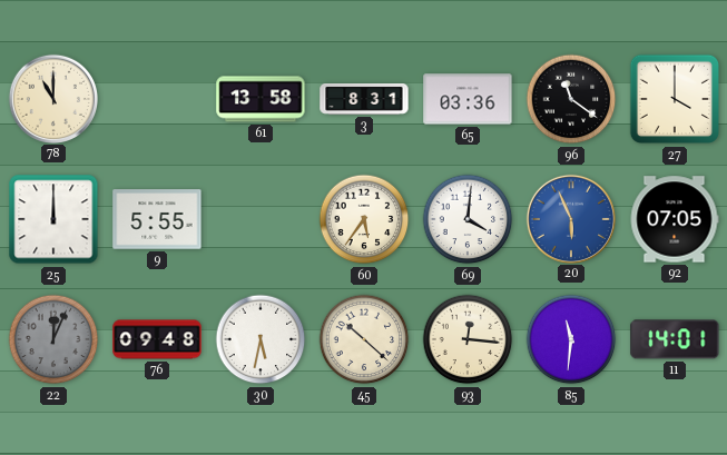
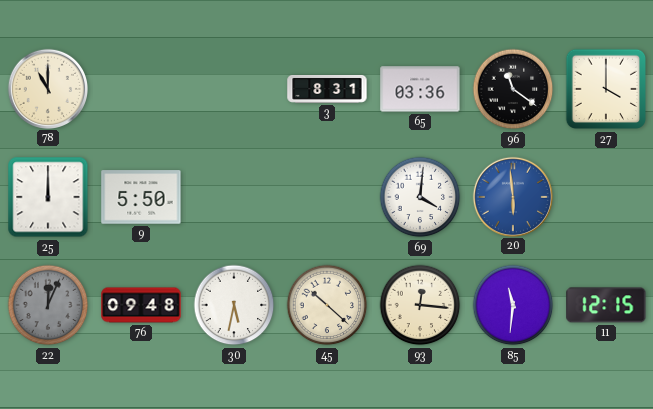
61: 13:58 -> none
9: 5:55 -> 5:50
60: 5:36 -> none
20: 5:56 -> 5:59
92: 07:05 -> none
11: 14:01 -> 12:15
